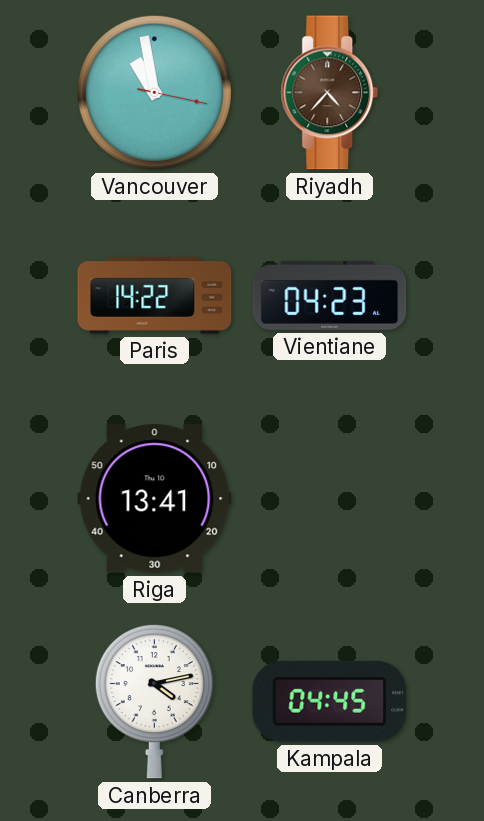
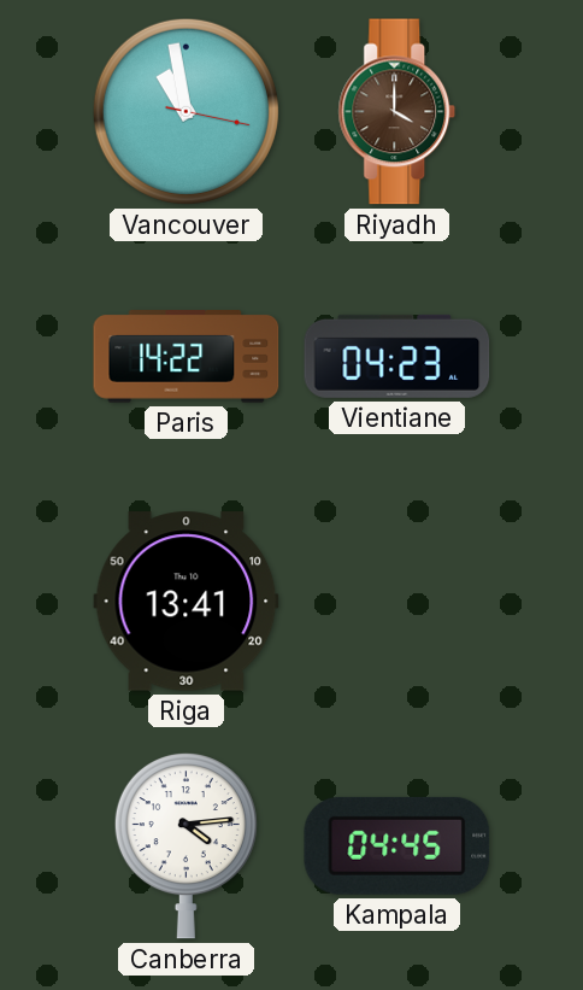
Riyadh: 4:37 -> 4:00
Canberra: 4:13 -> 4:14
